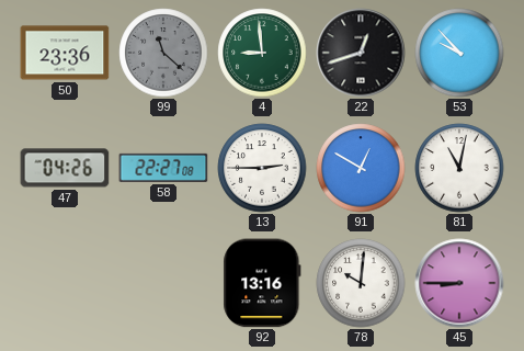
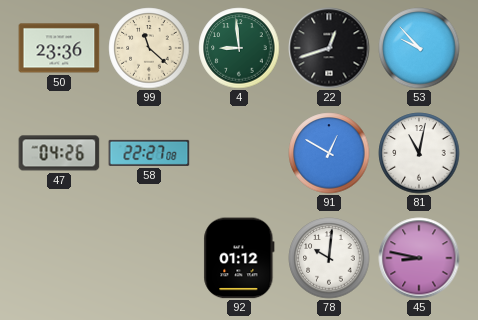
99 dial: grey -> cream
13: 2:45 -> none
92: 13:16 -> 01:12
45: 8:45 -> 8:47
